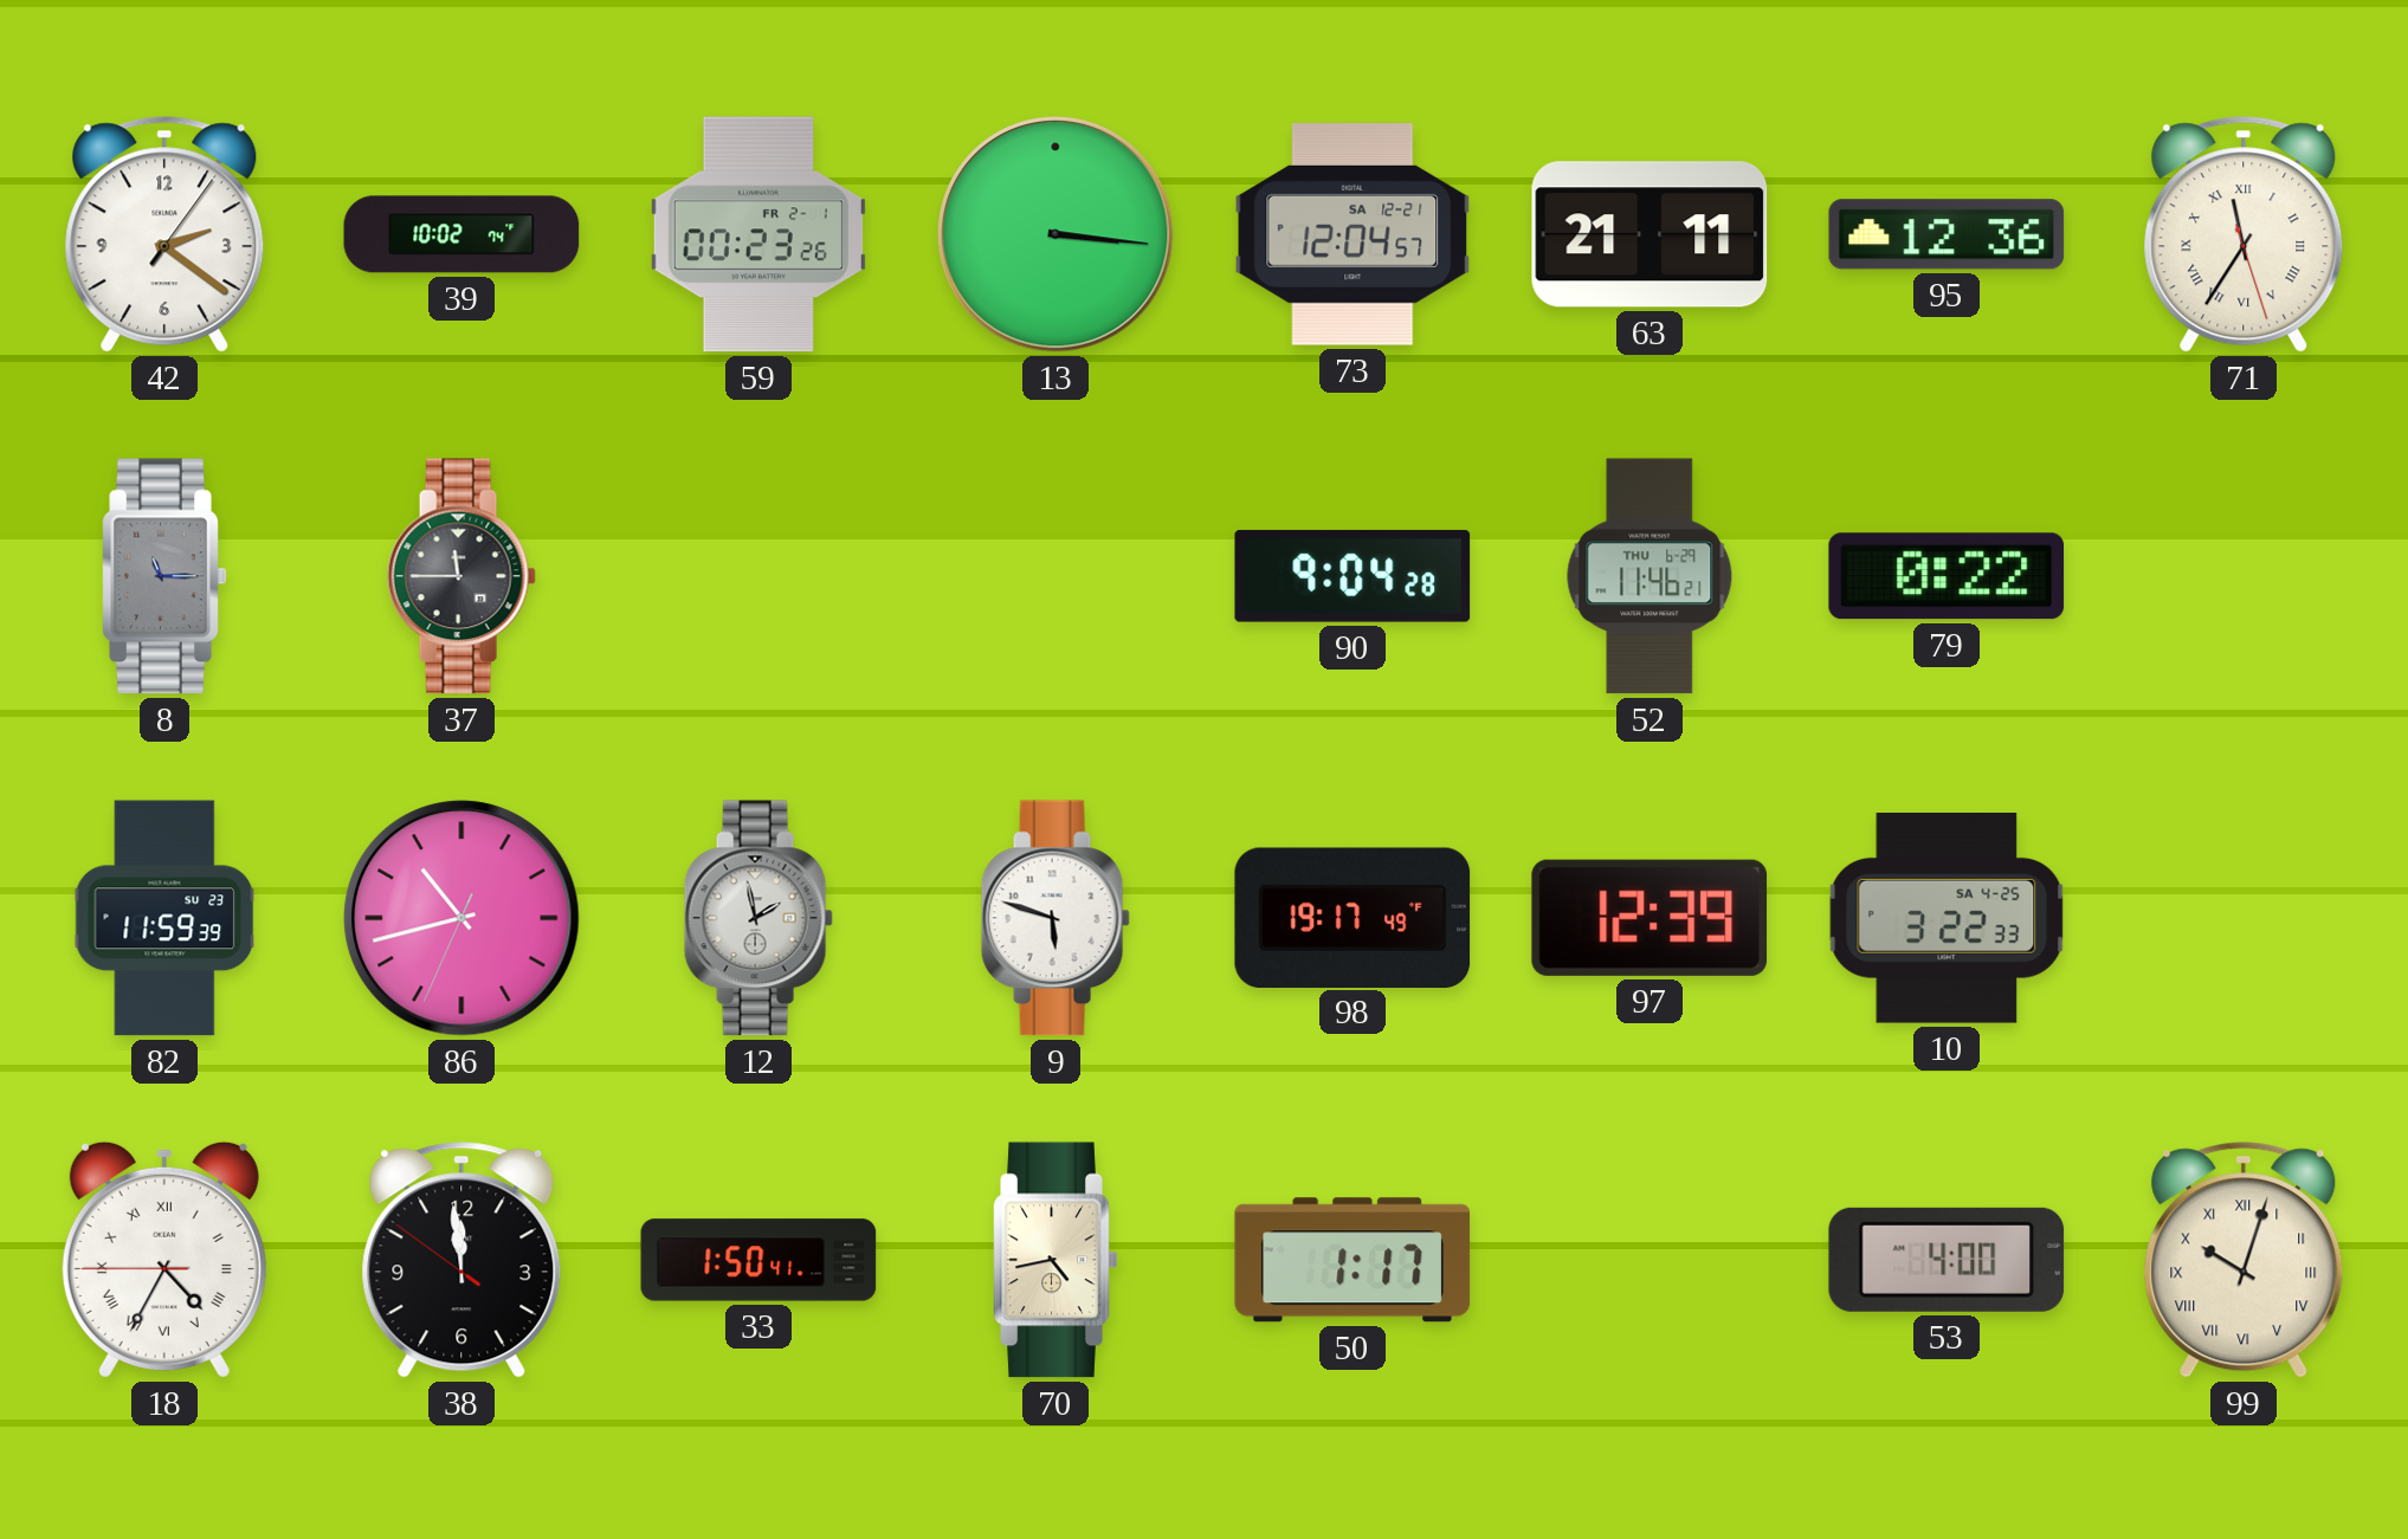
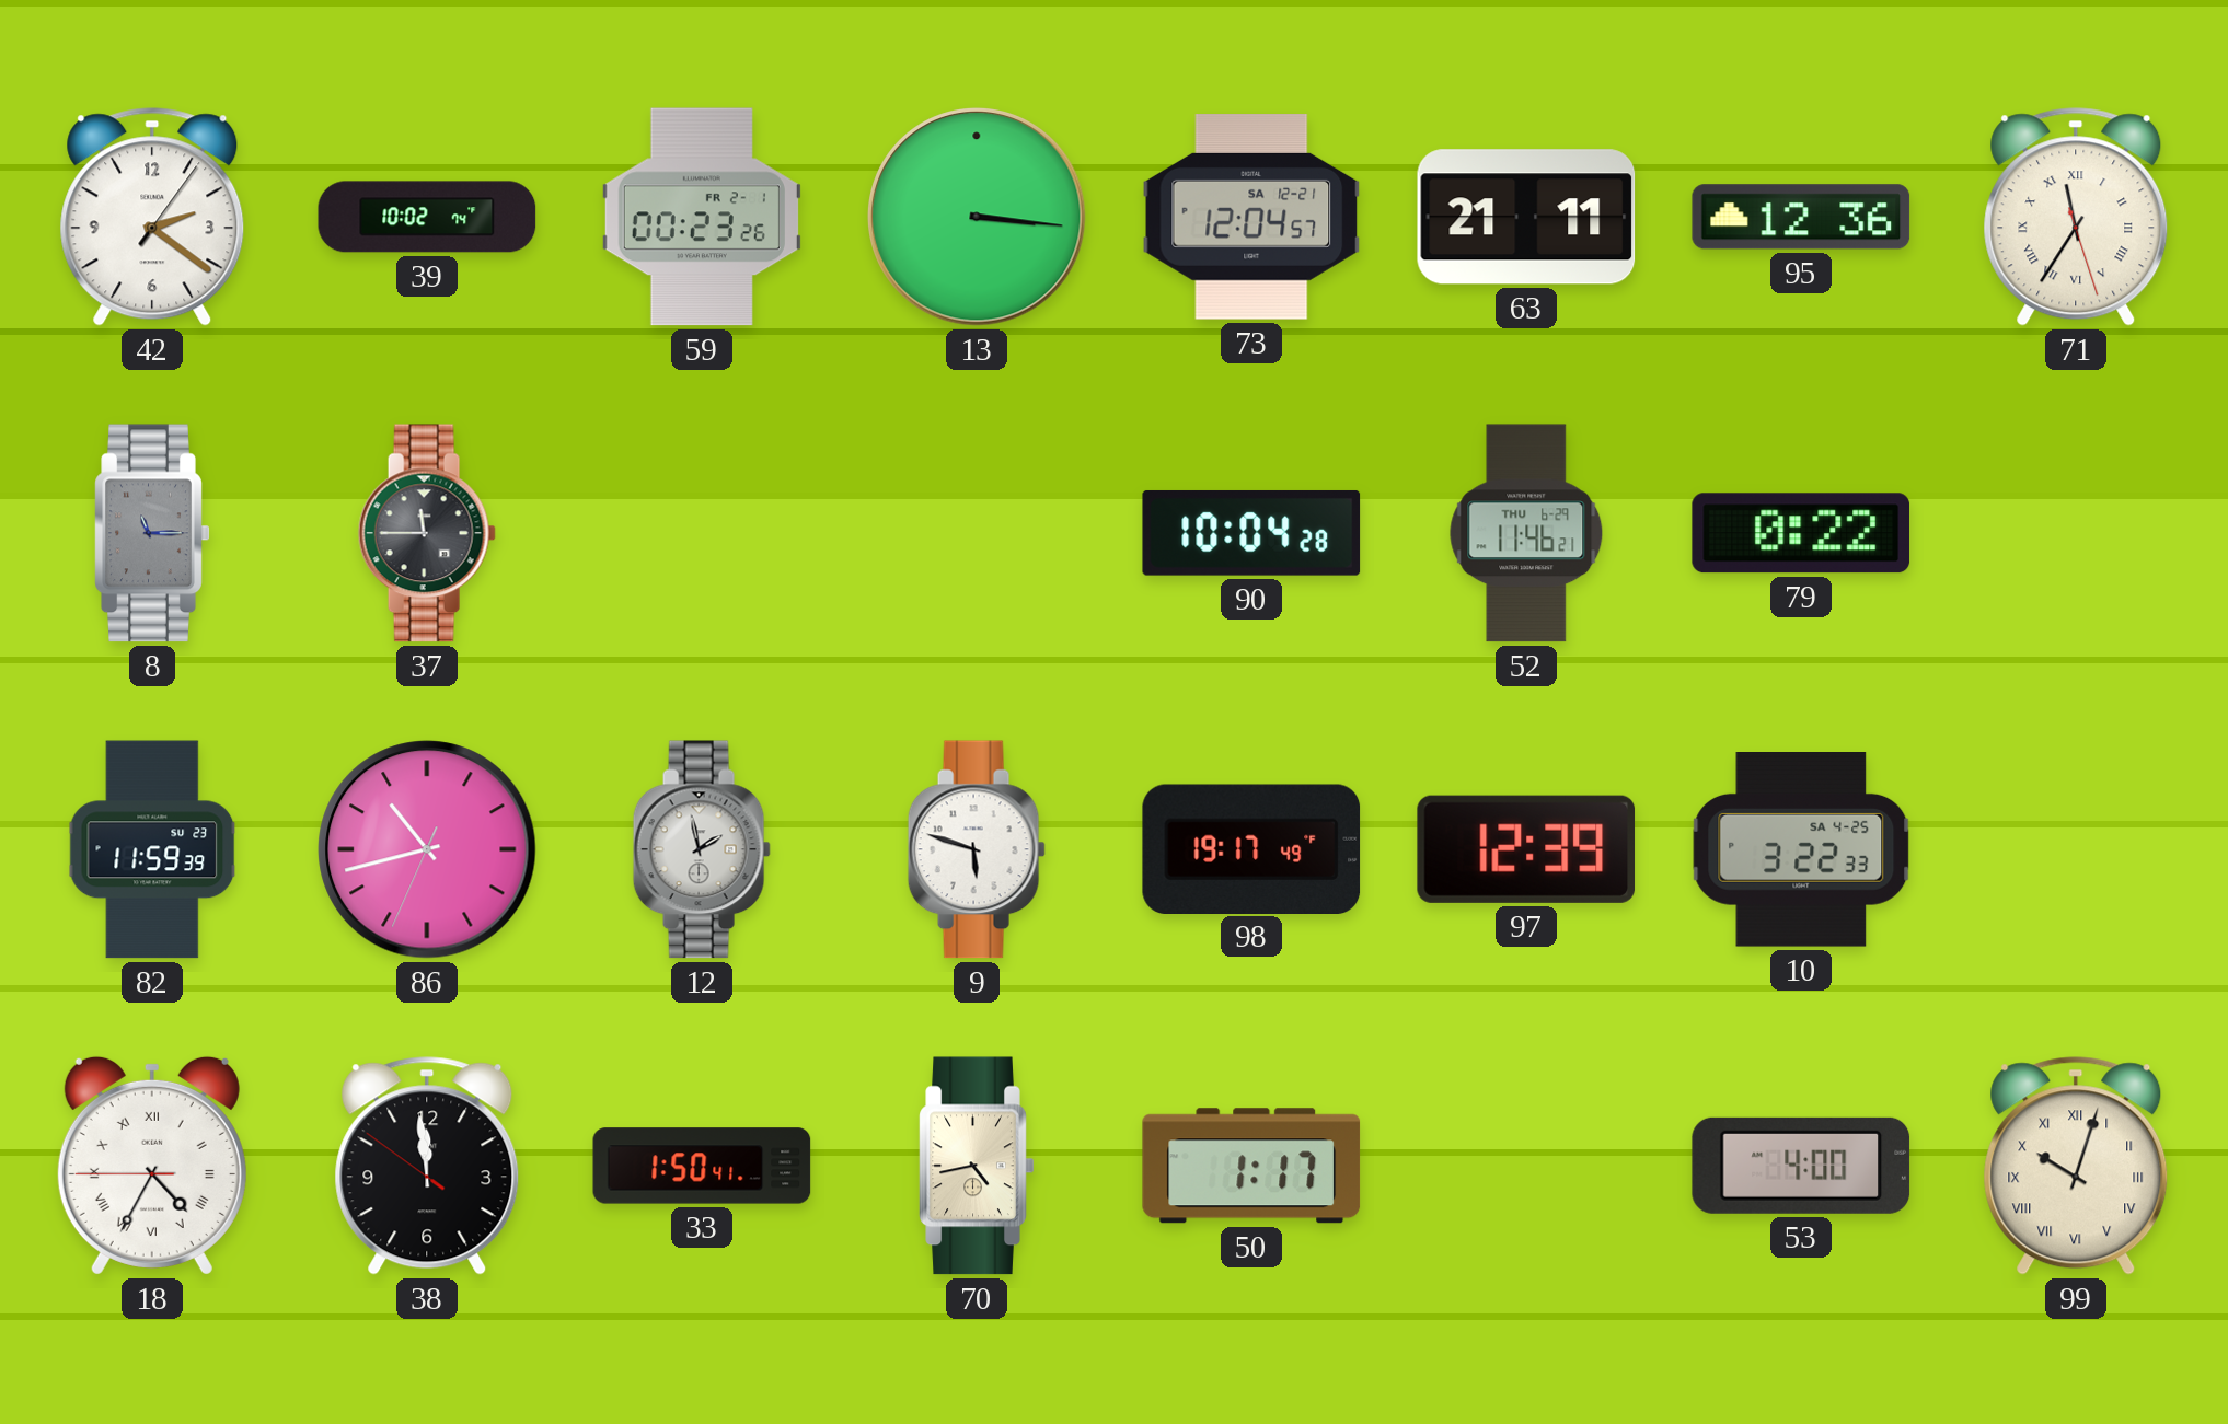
90: 9:04 -> 10:04
